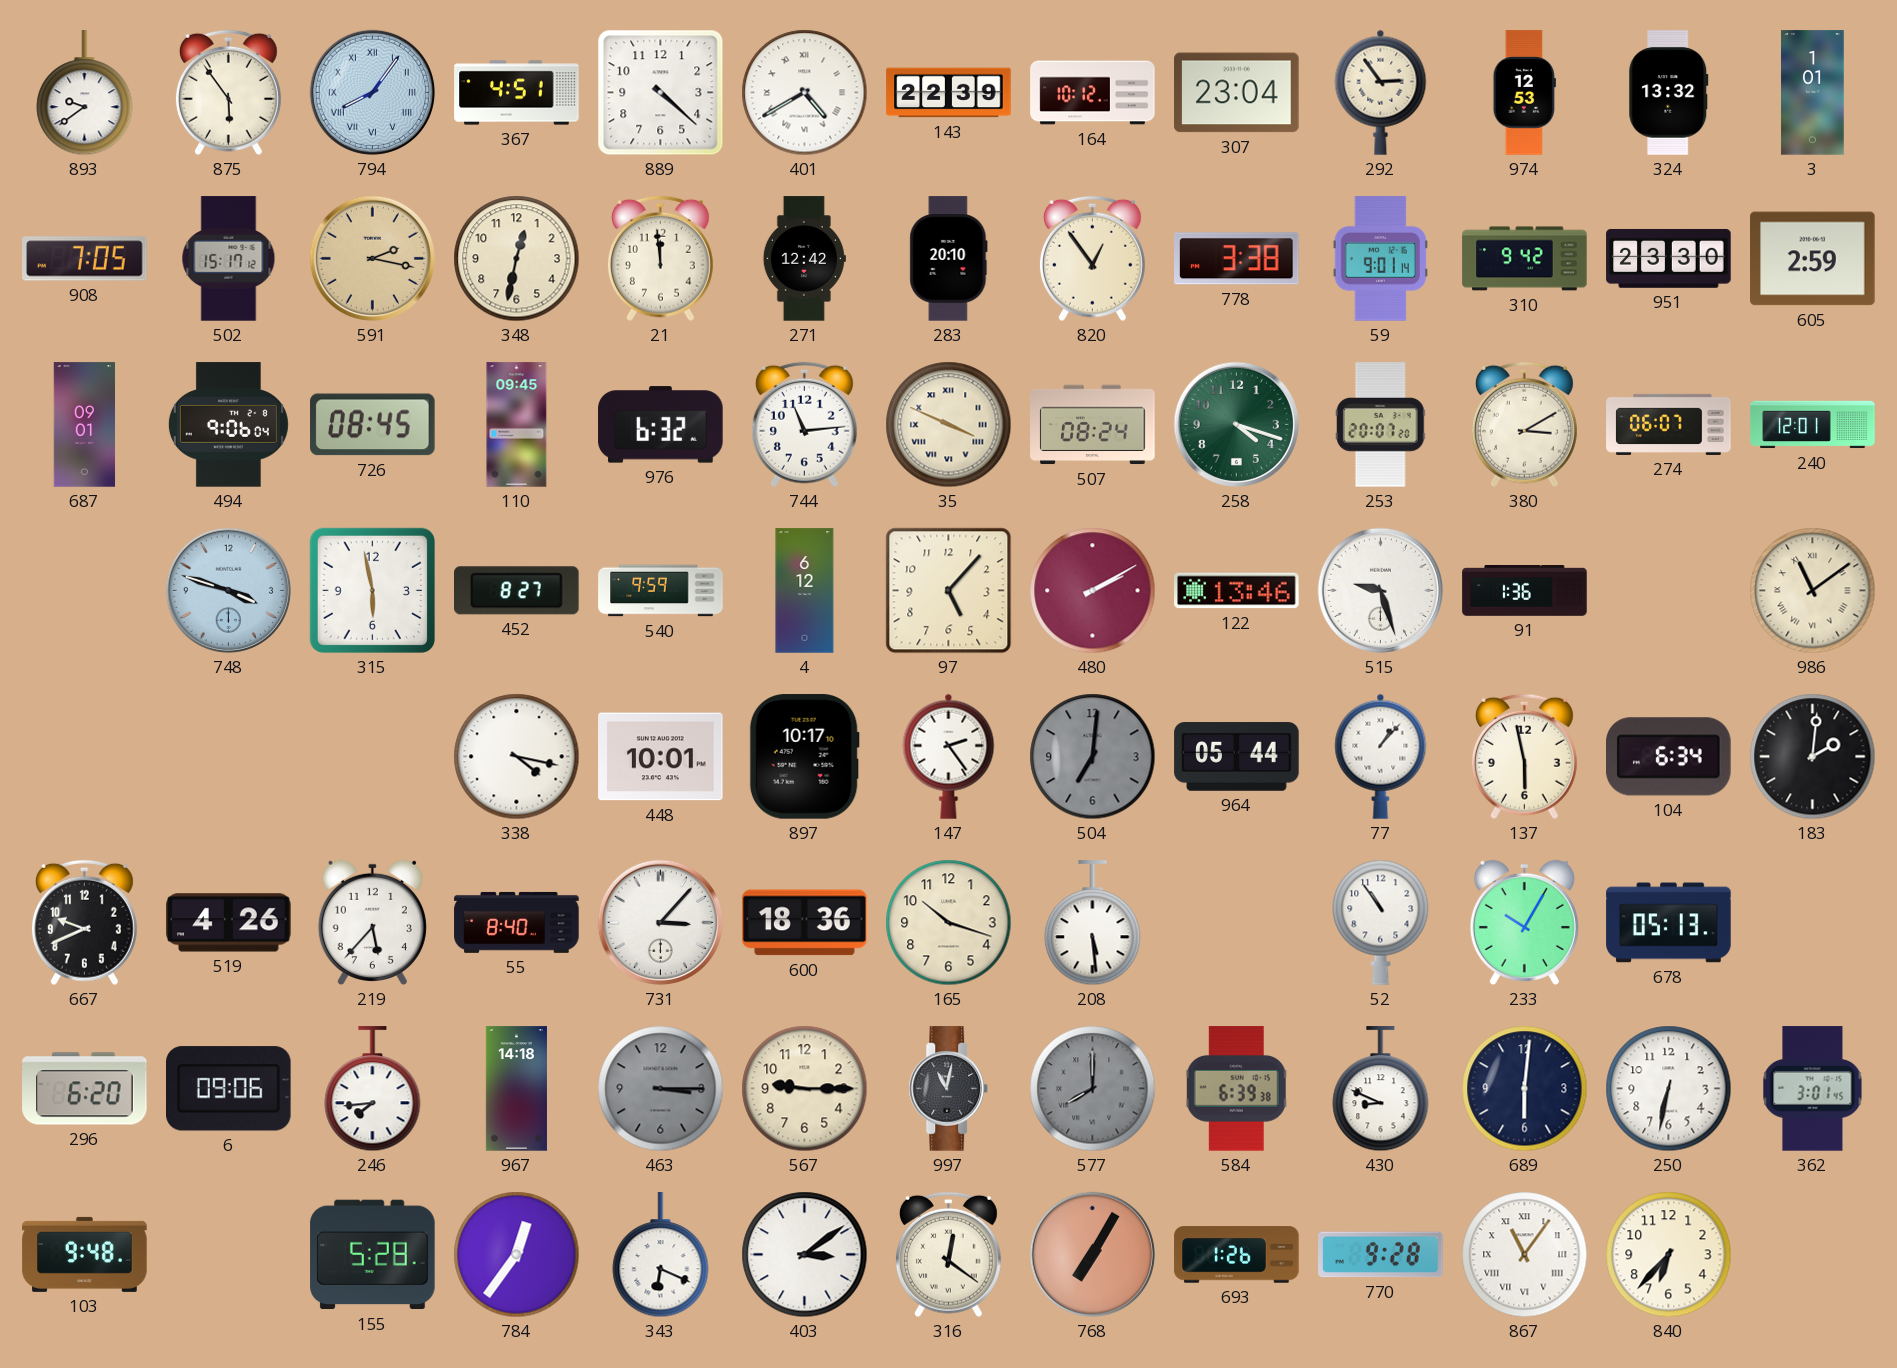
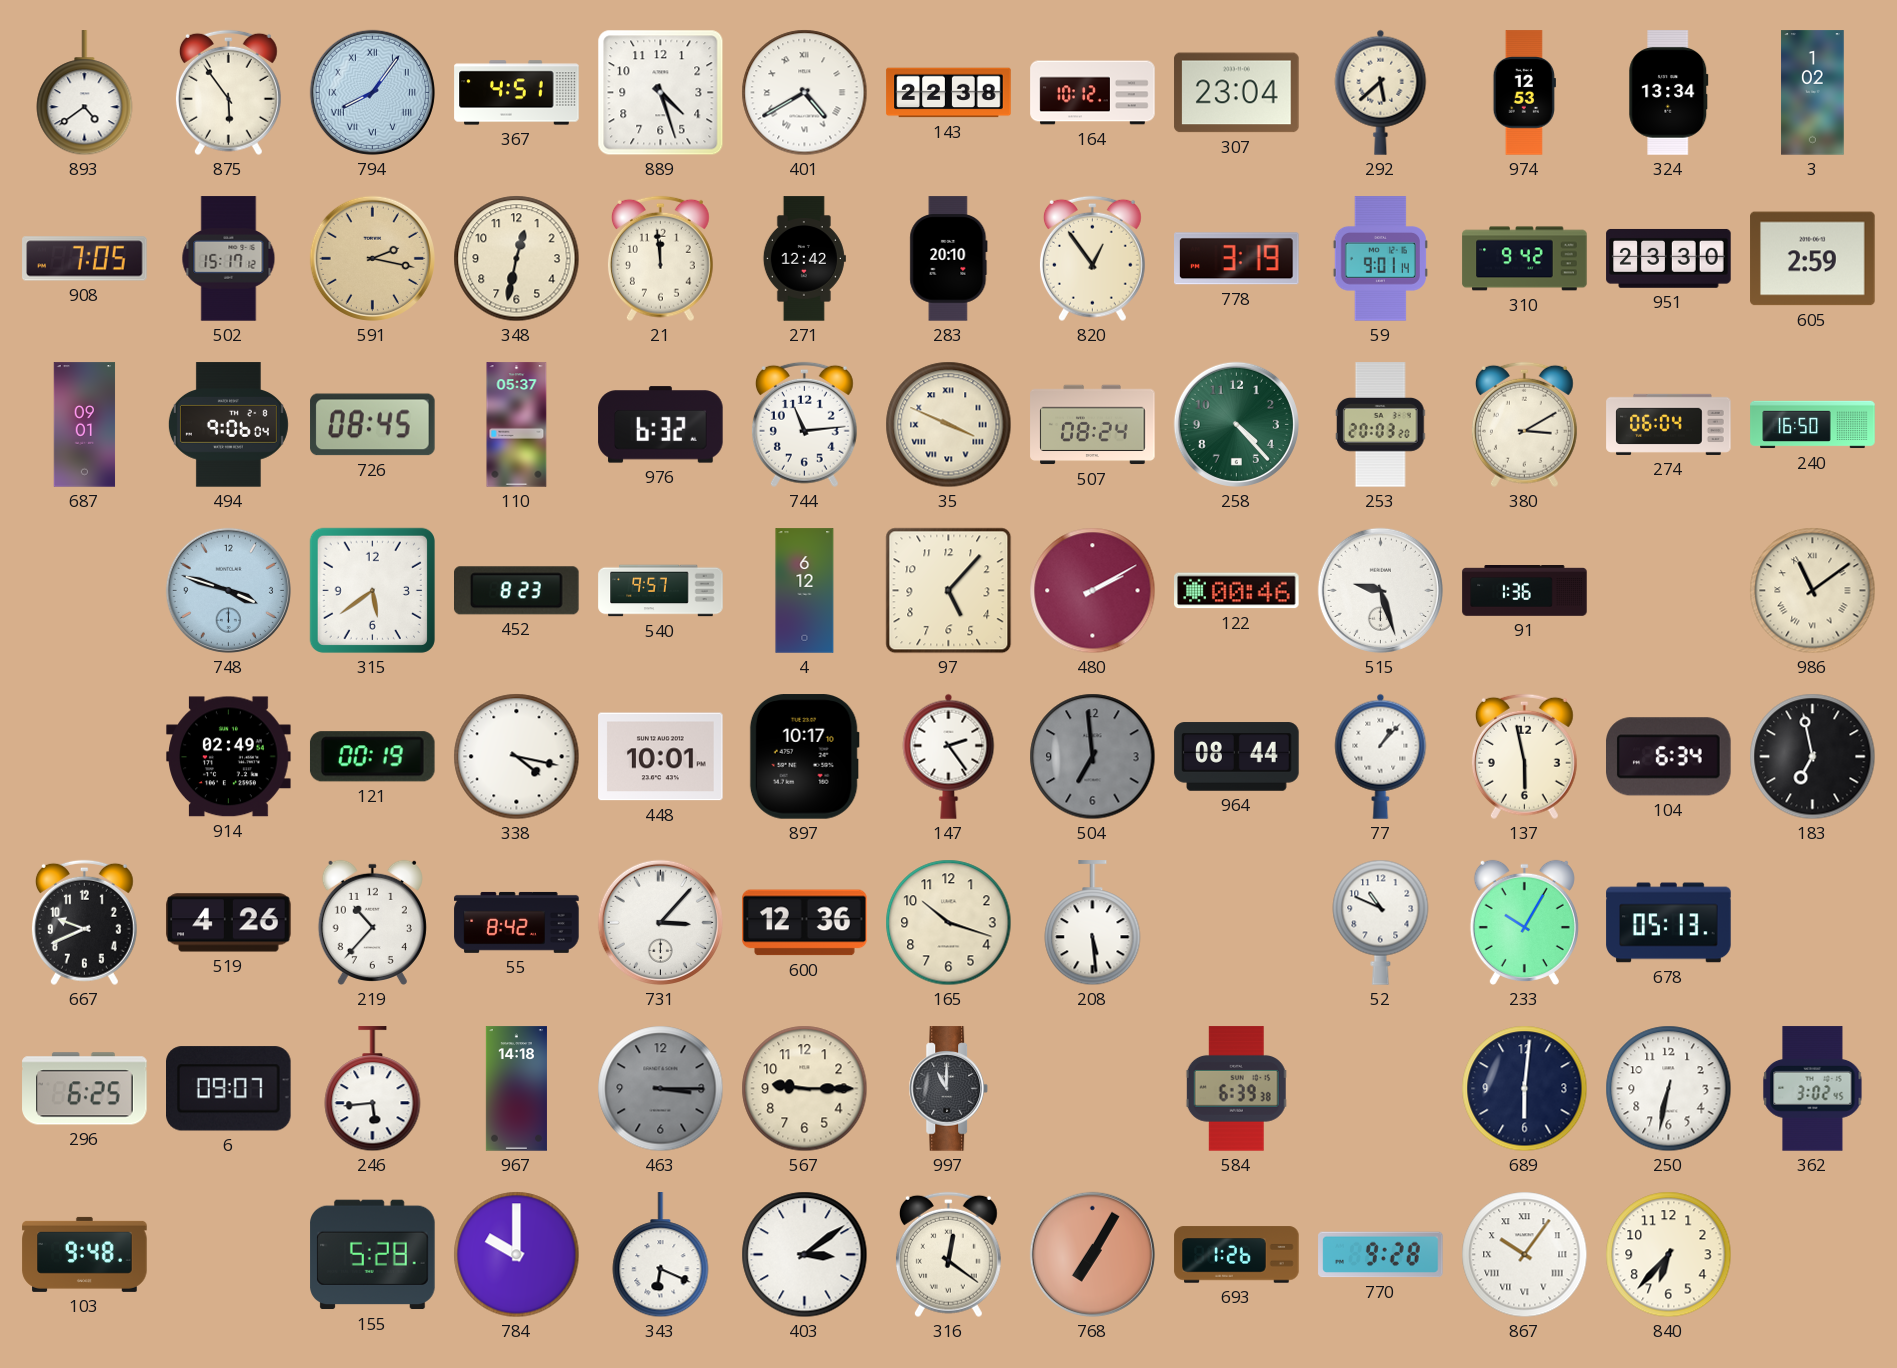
893: 9:39 -> 4:39
889: 4:22 -> 4:27
143: 22:39 -> 22:38
292: 2:54 -> 5:38
324: 13:32 -> 13:34
3: 1:01 -> 1:02
778: 3:38 -> 3:19
110: 09:45 -> 05:37
258: 4:18 -> 4:23
253: 20:07 -> 20:03
274: 06:07 -> 06:04
240: 12:01 -> 16:50
315: 5:58 -> 5:39
452: 8:27 -> 8:23
540: 9:59 -> 9:57
122: 13:46 -> 00:46
914: none -> 02:49
121: none -> 00:19
504: 7:01 -> 6:59
964: 05:44 -> 08:44
183: 2:01 -> 6:58
219: 5:37 -> 10:37
55: 8:40 -> 8:42
600: 18:36 -> 12:36
52: 10:54 -> 10:49
296: 6:20 -> 6:25
6: 09:06 -> 09:07
246: 7:44 -> 5:44
997: 11:02 -> 11:00
577: 8:00 -> none
430: 8:49 -> none
362: 3:01 -> 3:02
784: 12:36 -> 10:00
867: 11:06 -> 10:06
